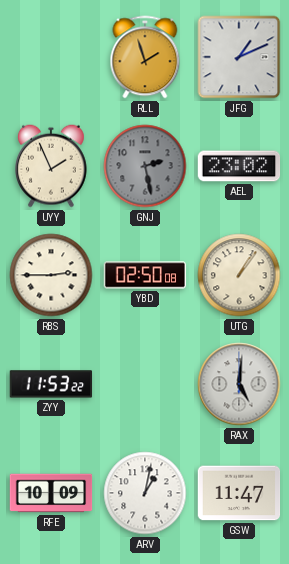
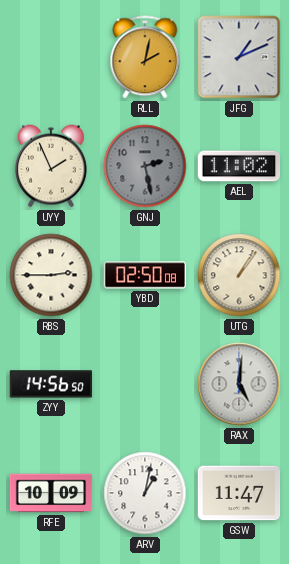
RLL: 1:57 -> 2:02
AEL: 23:02 -> 11:02
ZYY: 11:53 -> 14:56
